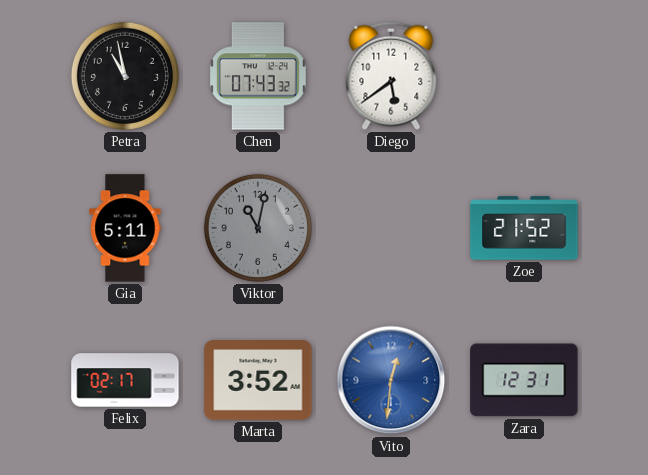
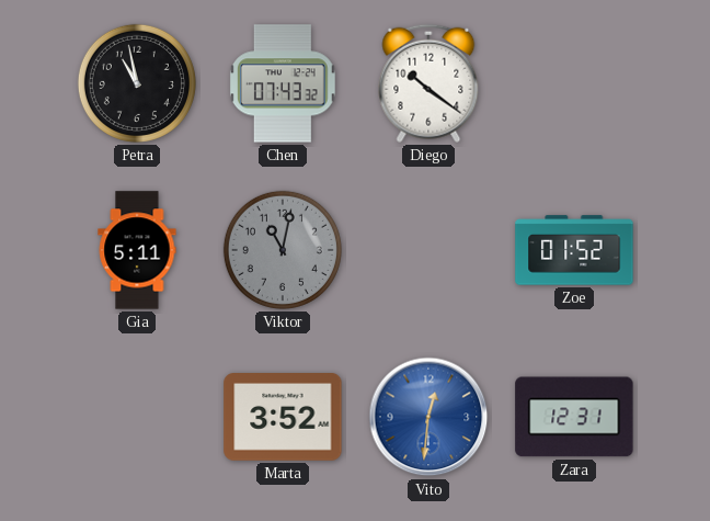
Diego: 5:39 -> 10:21
Zoe: 21:52 -> 01:52
Felix: 02:17 -> none
